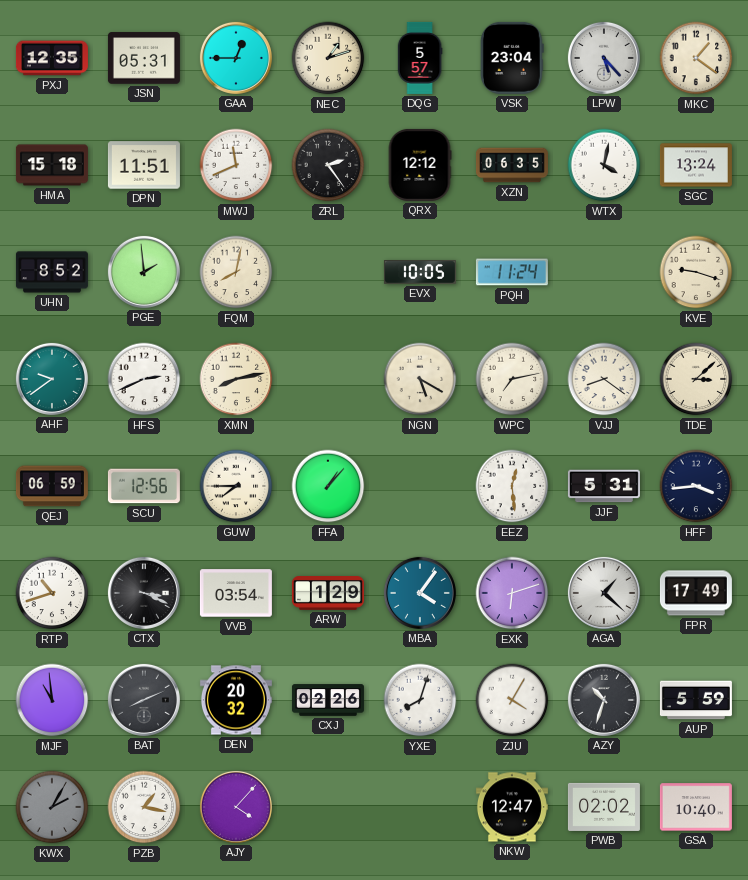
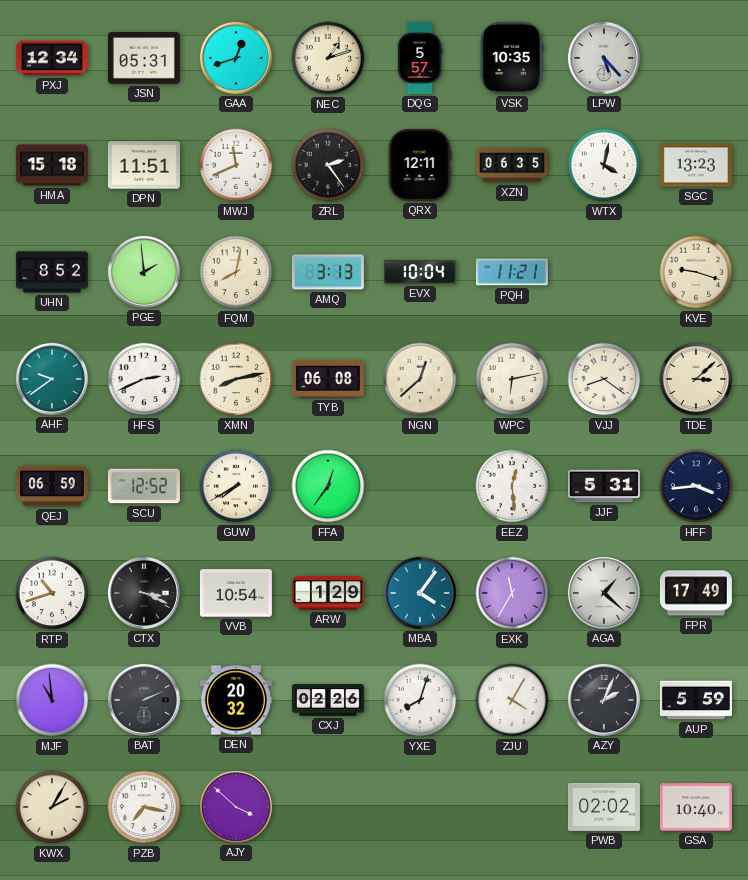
PXJ: 12:35 -> 12:34
GAA: 12:45 -> 12:42
VSK: 23:04 -> 10:35
MKC: 1:21 -> none
QRX: 12:12 -> 12:11
SGC: 13:24 -> 13:23
AMQ: none -> 3:13
EVX: 10:05 -> 10:04
PQH: 11:24 -> 11:21
TYB: none -> 06:08
NGN: 5:20 -> 12:38
WPC: 7:13 -> 6:13
SCU: 12:56 -> 12:52
GUW: 7:45 -> 7:40
FFA: 1:07 -> 12:36
VVB: 03:54 -> 10:54
EXK: 6:12 -> 11:35
BAT: 8:11 -> 2:11
AZY: 10:33 -> 2:04
KWX dial: grey -> cream
PZB: 1:17 -> 7:17
AJY: 4:07 -> 3:52
NKW: 12:47 -> none
